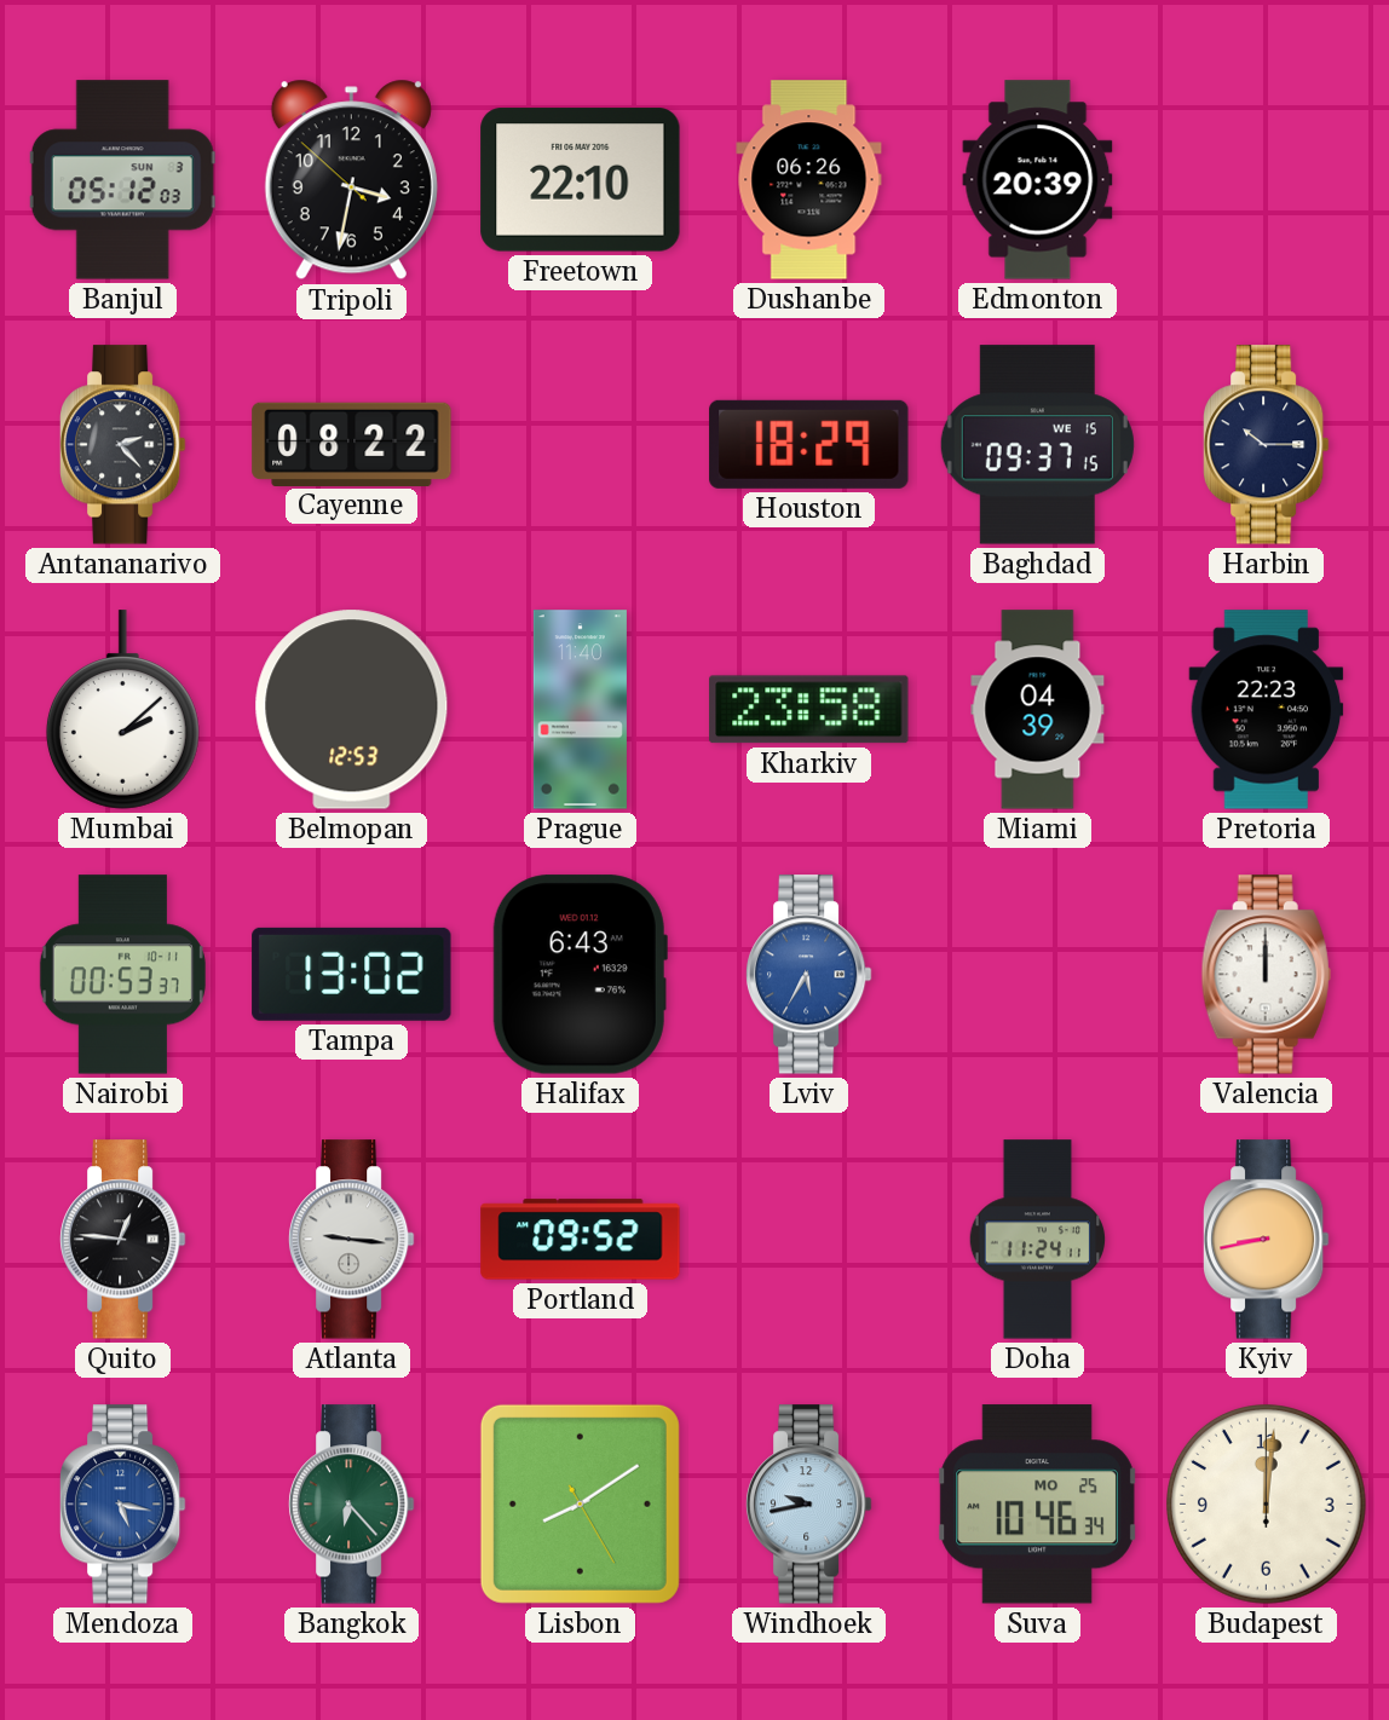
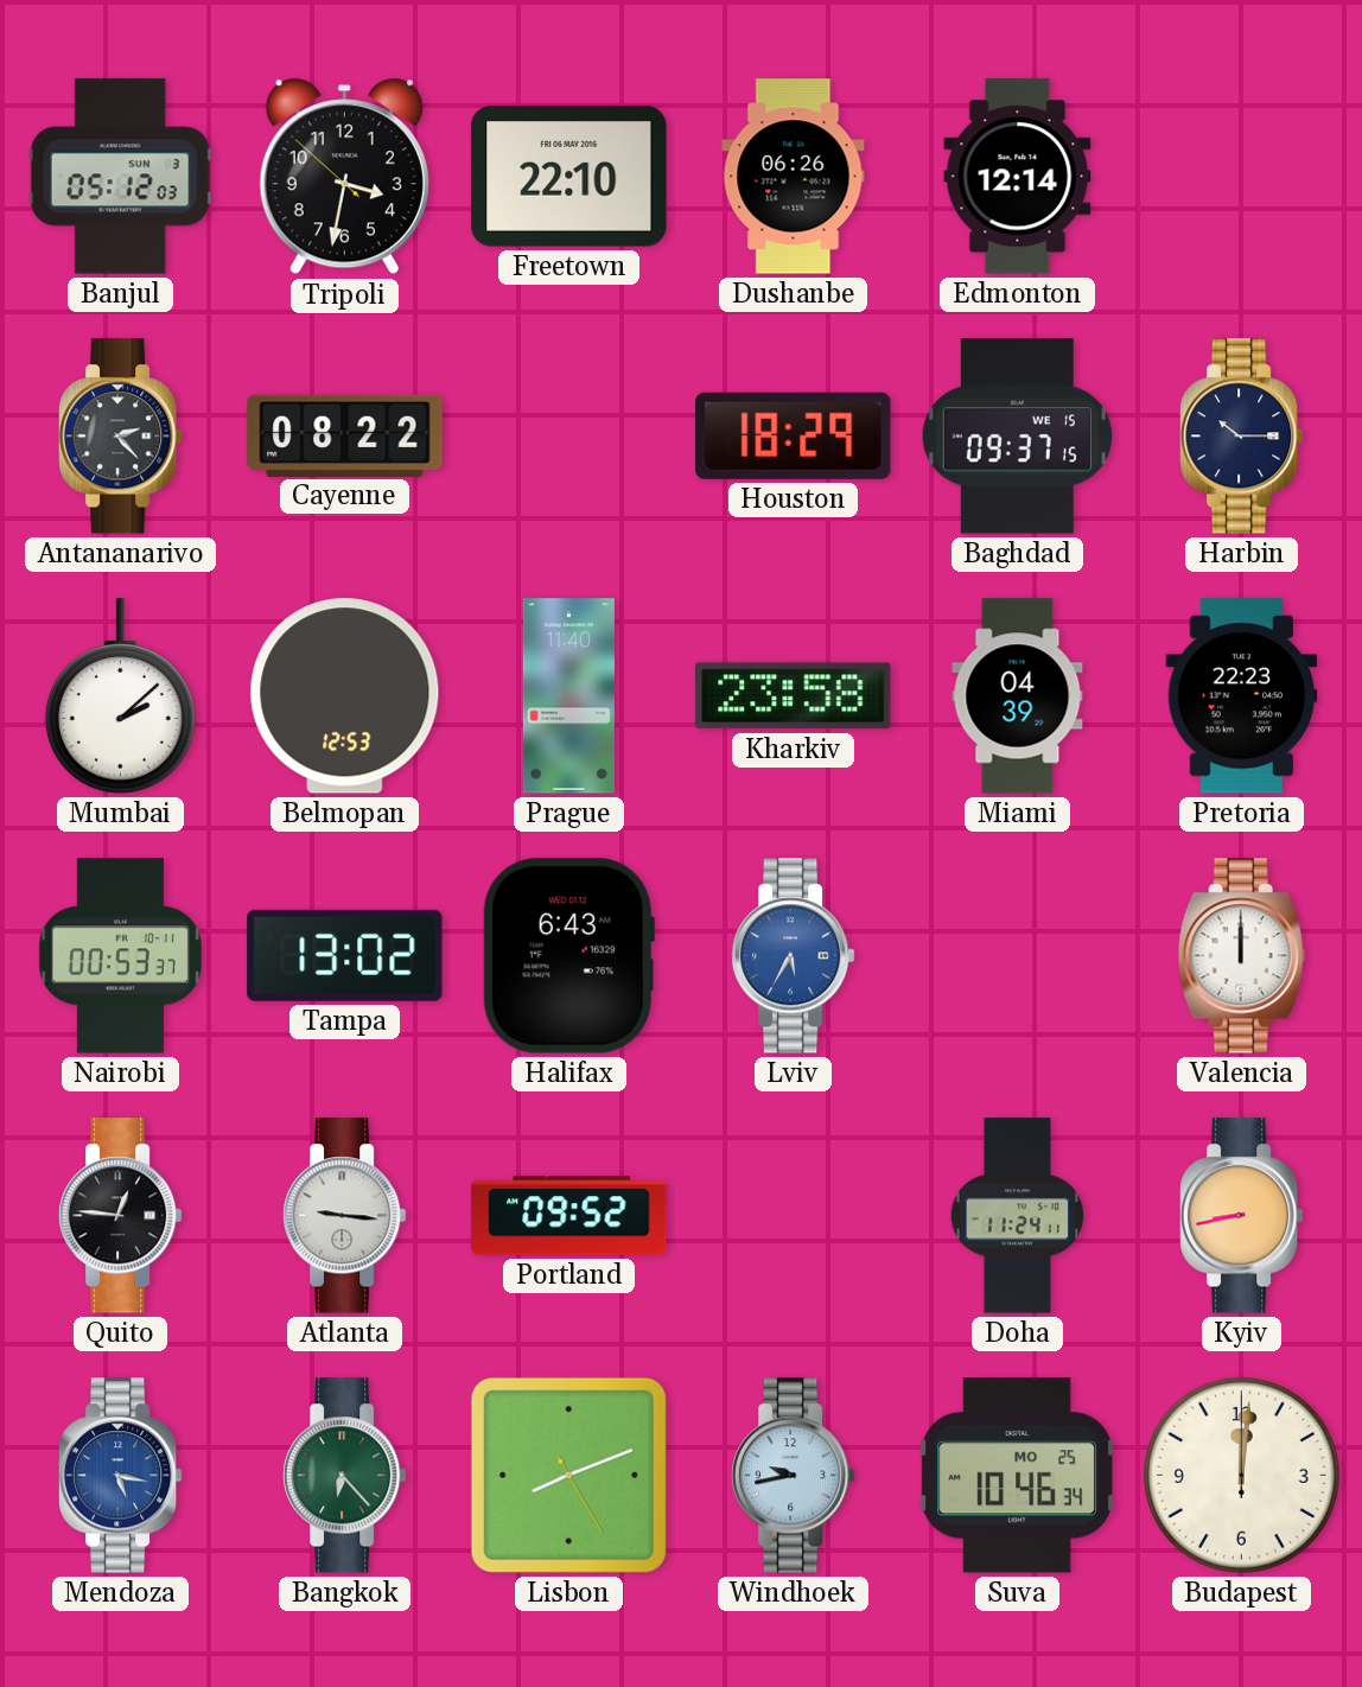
Edmonton: 20:39 -> 12:14
Lisbon: 8:09 -> 8:11
